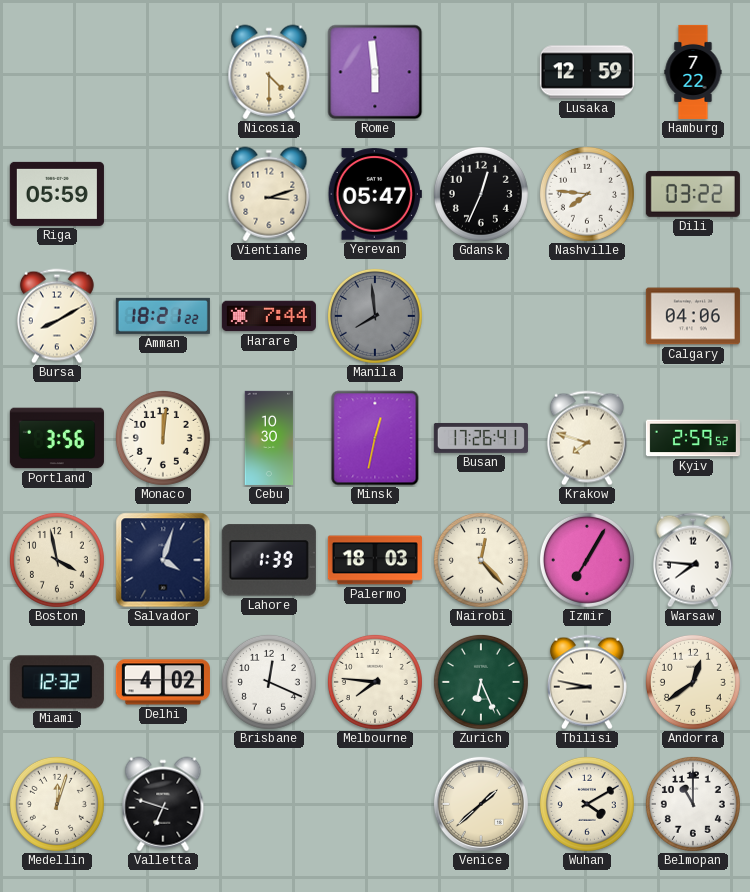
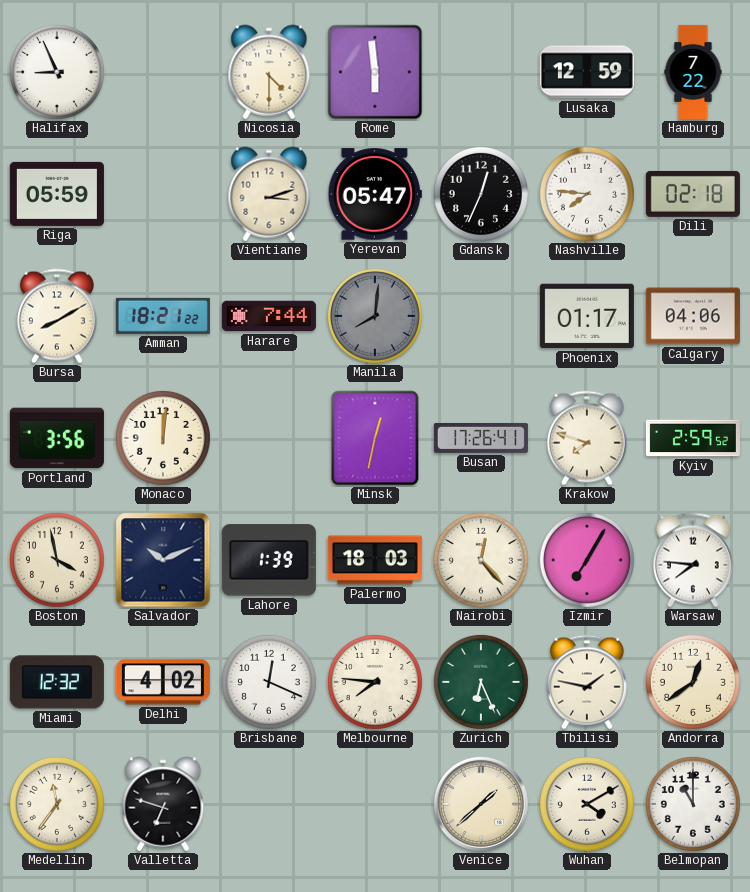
Halifax: none -> 8:56
Dili: 03:22 -> 02:18
Manila: 7:59 -> 8:01
Phoenix: none -> 01:17
Cebu: 10:30 -> none
Salvador: 4:03 -> 10:11
Tbilisi: 8:47 -> 1:47
Medellin: 12:03 -> 11:36
